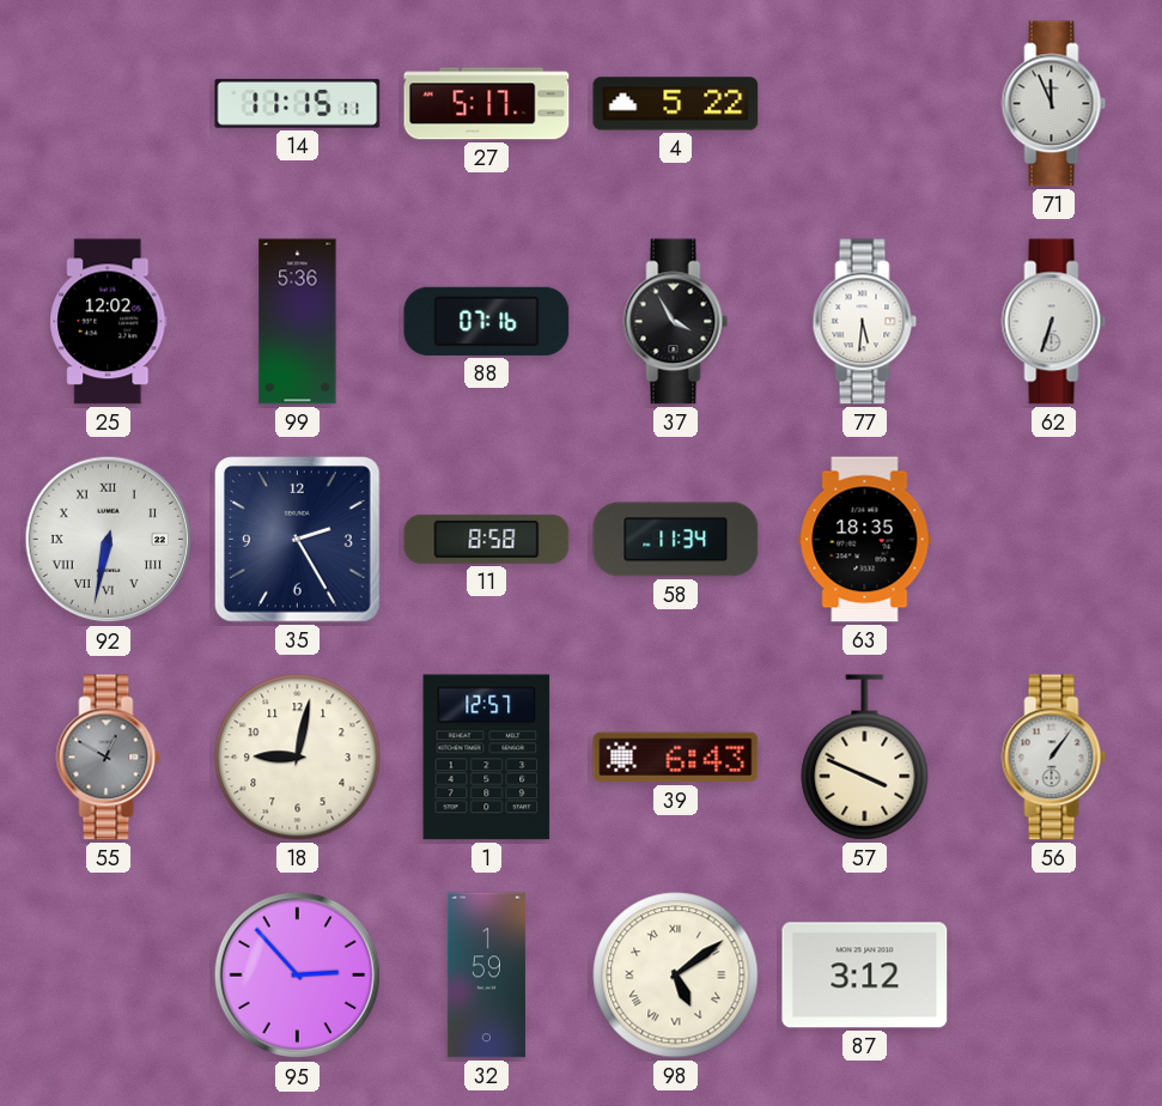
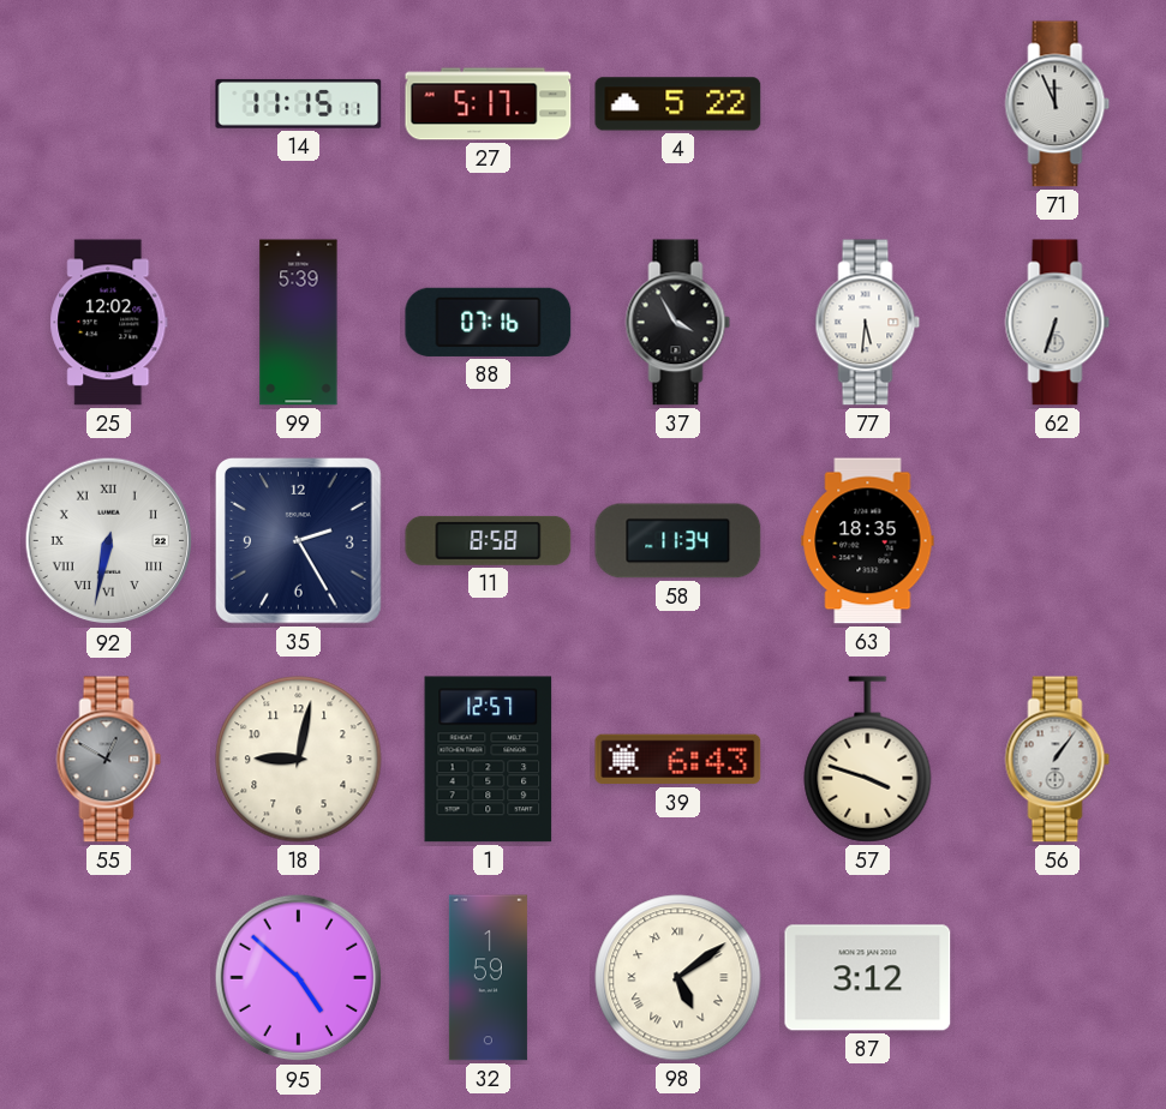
99: 5:36 -> 5:39
57: 3:49 -> 3:48
95: 2:53 -> 4:52
